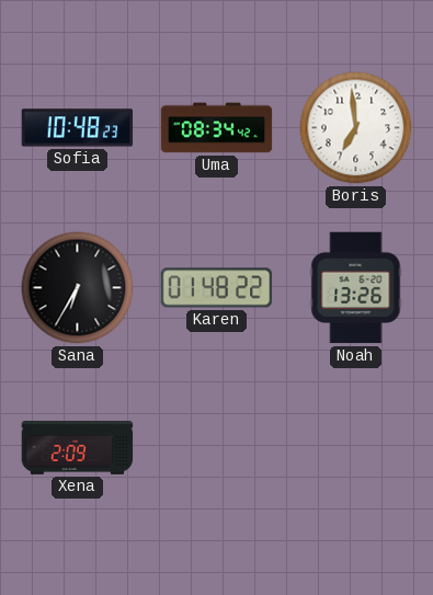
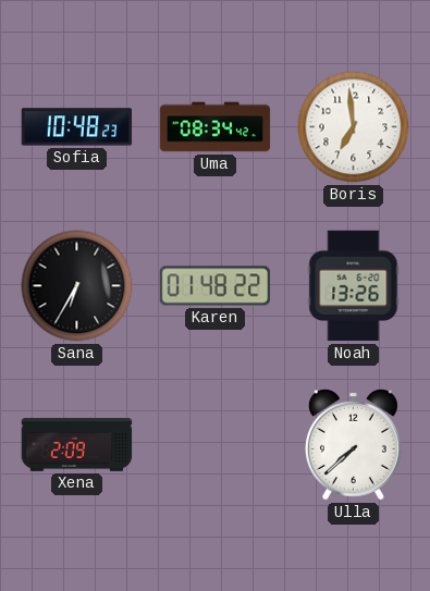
Ulla: none -> 7:38
